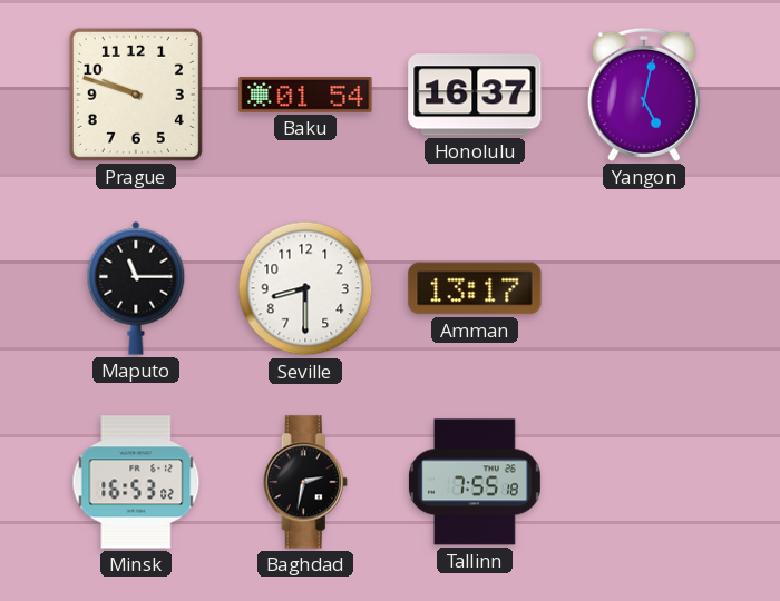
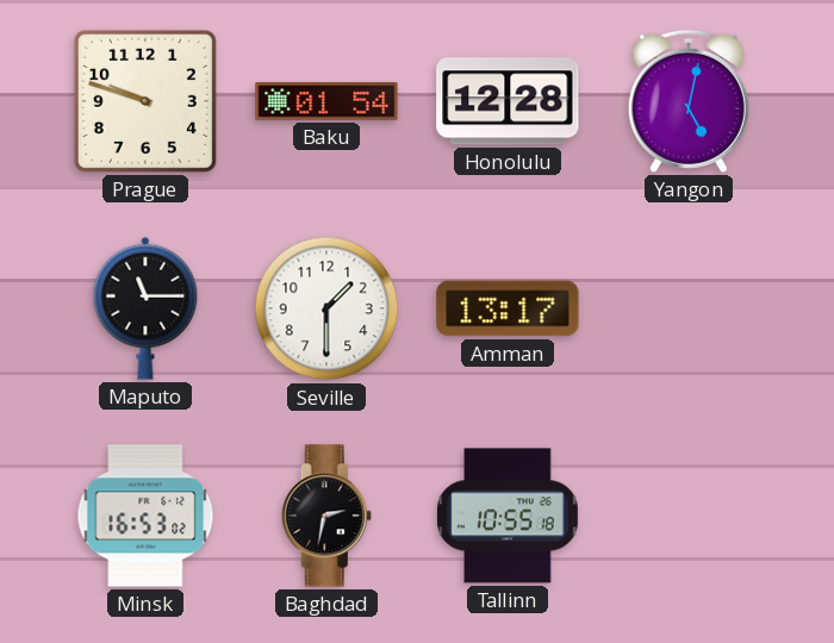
Honolulu: 16:37 -> 12:28
Seville: 8:30 -> 1:30
Tallinn: 7:55 -> 10:55
